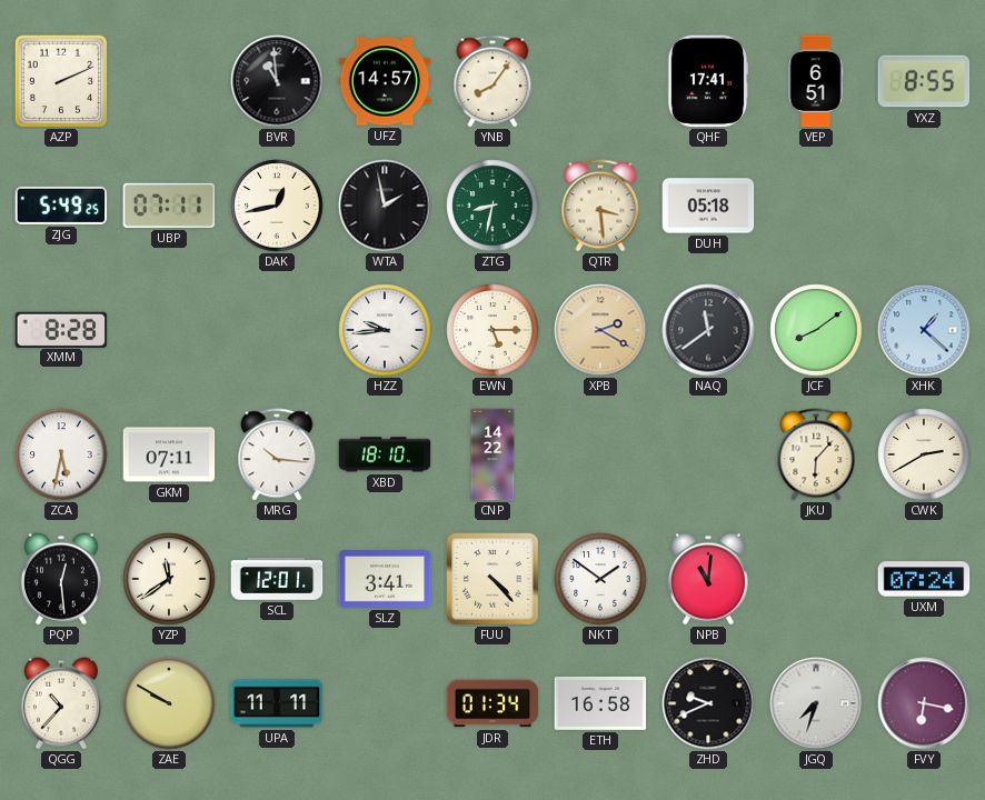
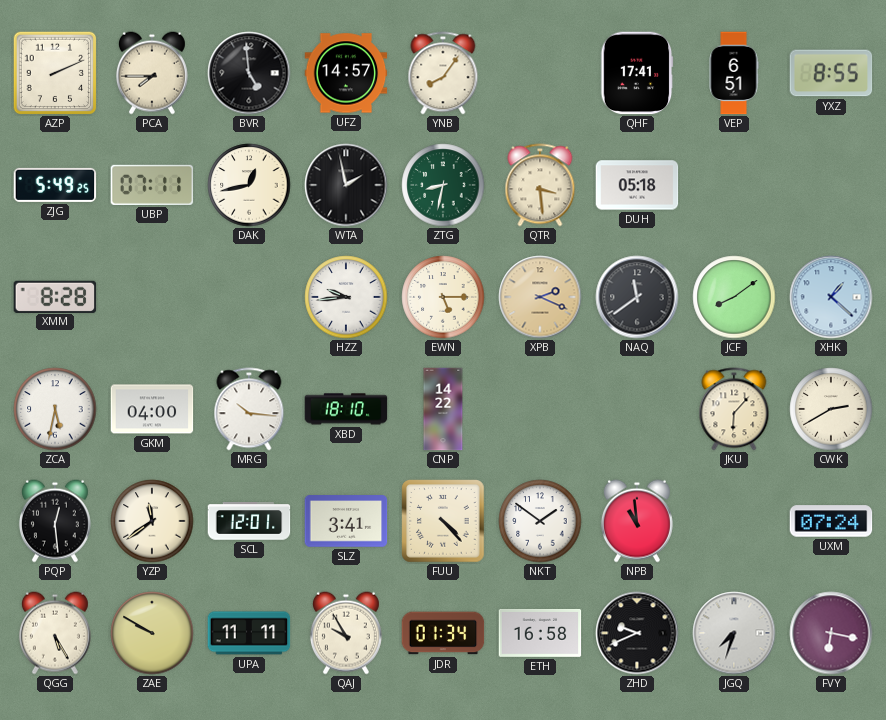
PCA: none -> 7:45
BVR: 10:59 -> 4:59
XPB: 2:20 -> 2:19
GKM: 07:11 -> 04:00
NPB: 11:01 -> 10:59
QGG: 10:37 -> 5:25
QAJ: none -> 9:55
